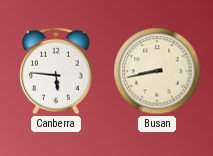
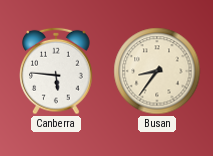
Busan: 8:43 -> 8:36
